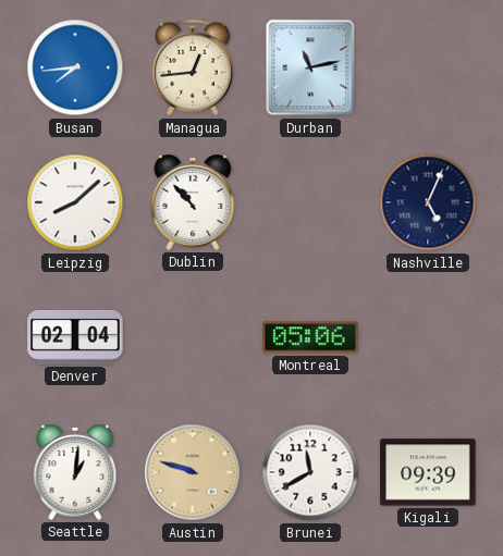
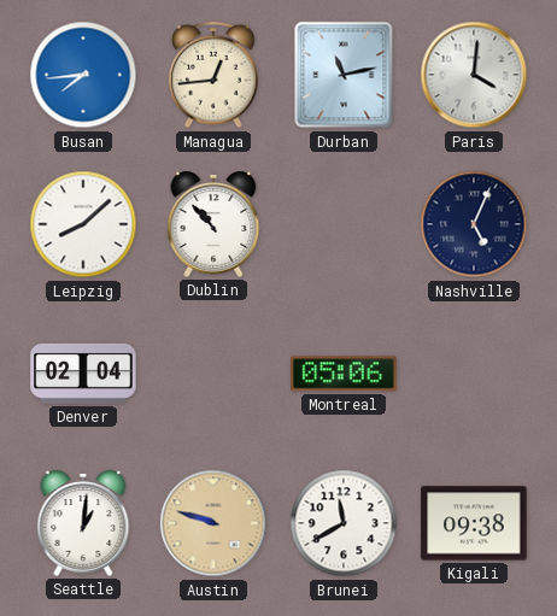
Paris: none -> 4:01
Kigali: 09:39 -> 09:38
